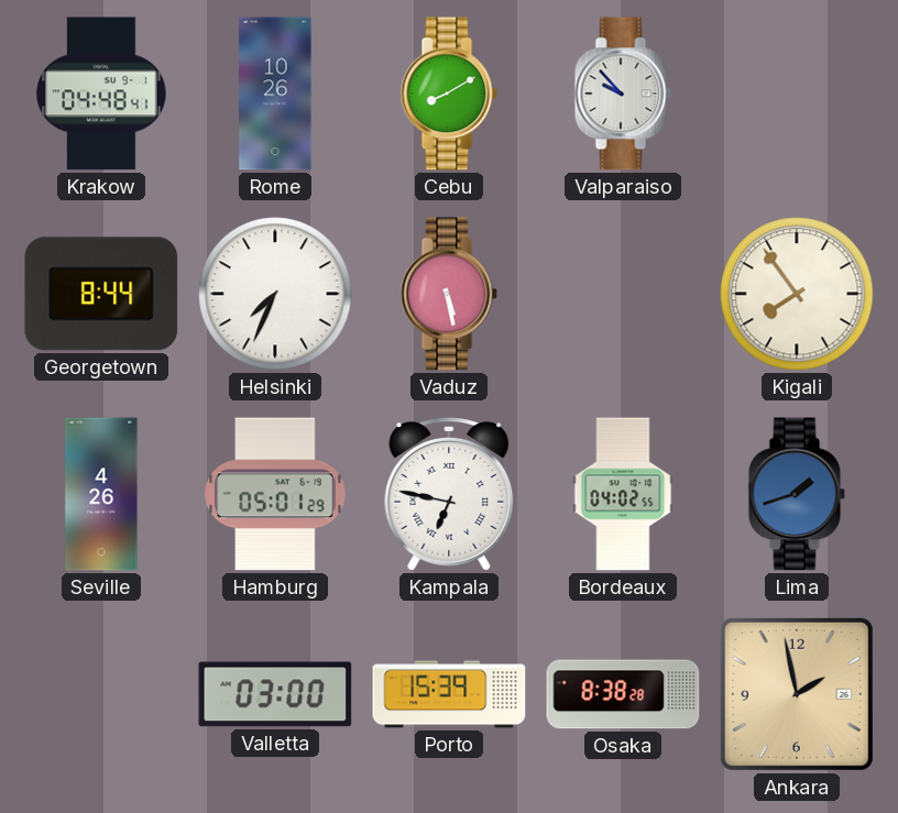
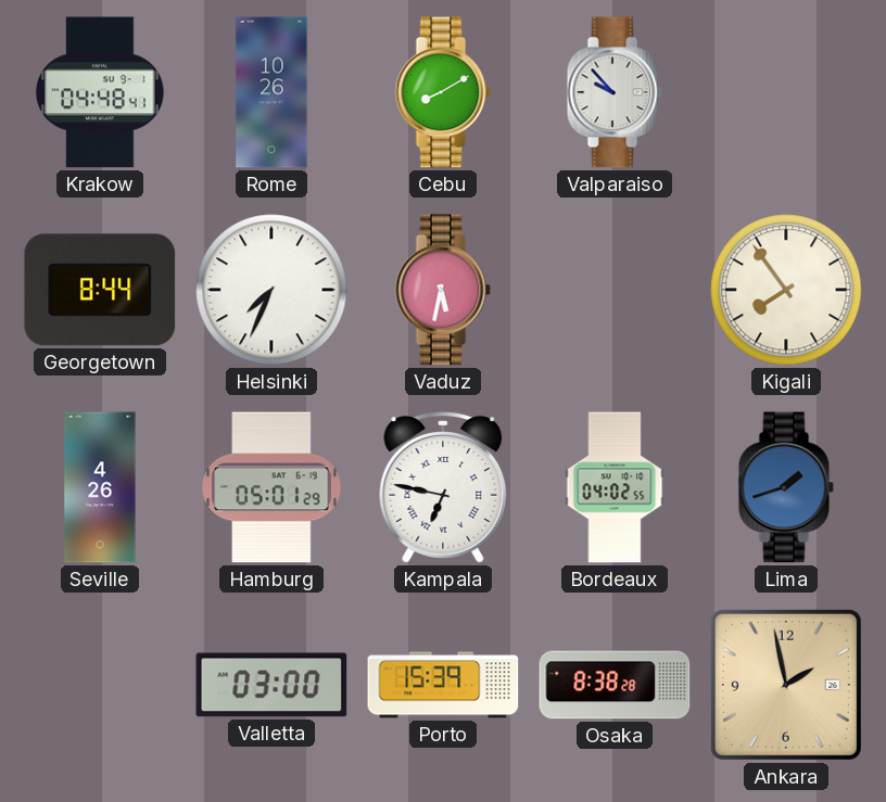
Vaduz: 5:28 -> 5:32
